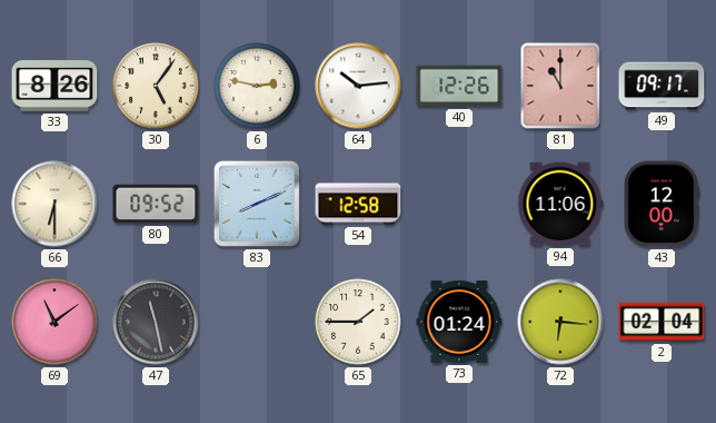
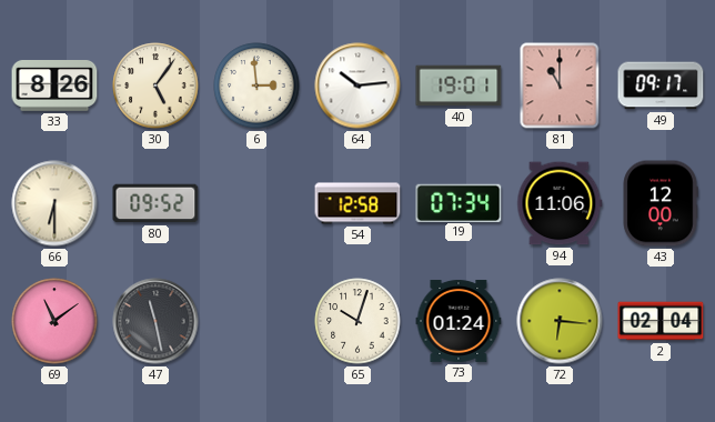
6: 2:47 -> 2:59
40: 12:26 -> 19:01
83: 8:11 -> none
19: none -> 07:34
65: 1:45 -> 10:03
